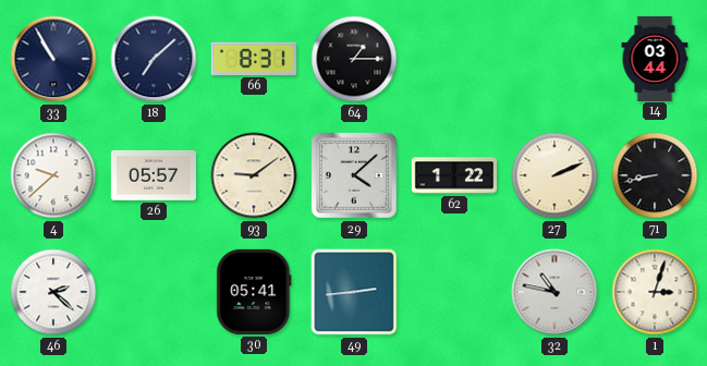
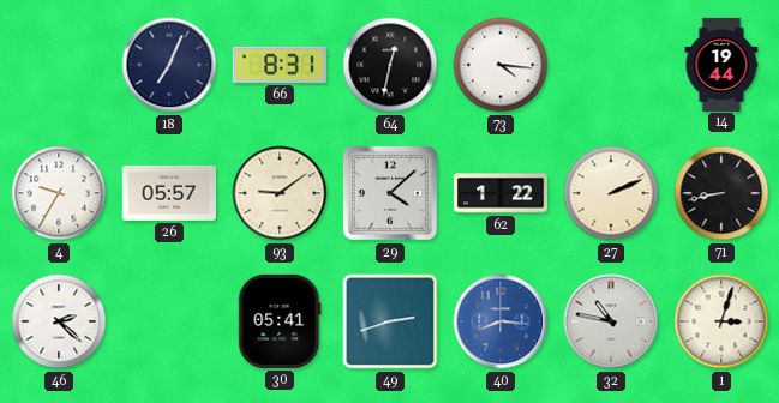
33: 10:55 -> none
18: 7:08 -> 7:04
64: 1:15 -> 12:32
73: none -> 4:16
14: 03:44 -> 19:44
4: 9:38 -> 9:35
49: 2:44 -> 2:42
40: none -> 8:16
